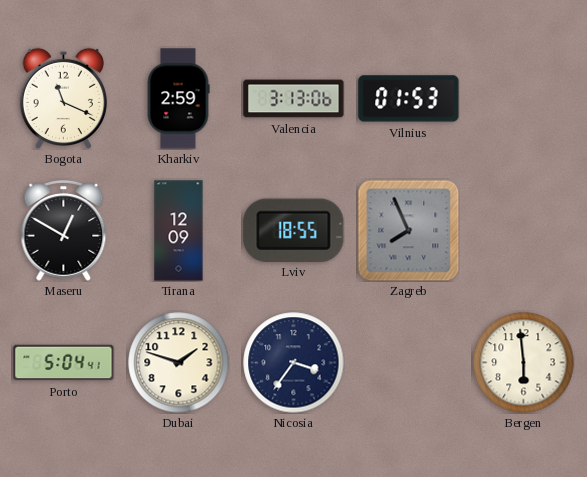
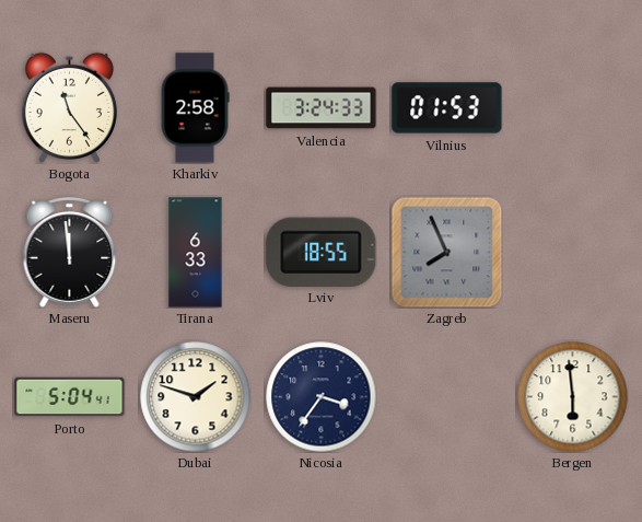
Bogota: 11:19 -> 11:24
Kharkiv: 2:59 -> 2:58
Valencia: 3:13 -> 3:24
Maseru: 12:50 -> 11:59
Tirana: 12:09 -> 6:33
